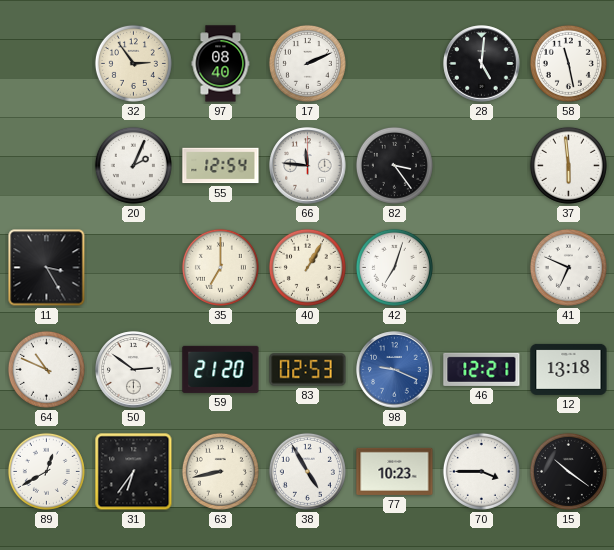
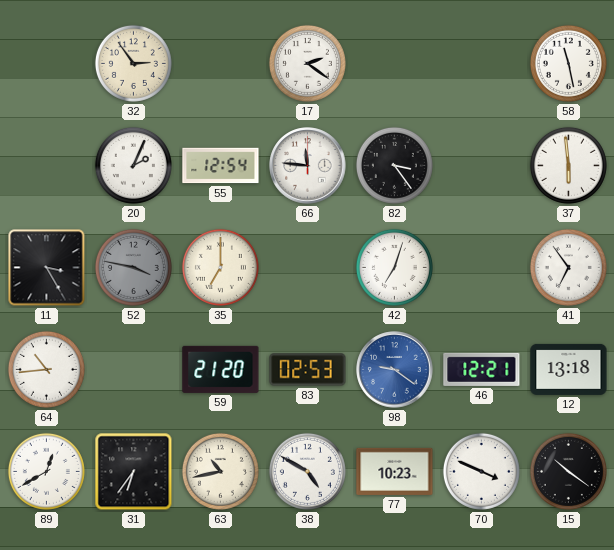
97: 08:40 -> none
17: 2:11 -> 2:21
28: 5:01 -> none
52: none -> 3:47
40: 1:05 -> none
41: 6:49 -> 6:54
64: 10:49 -> 10:44
50: 2:51 -> none
98: 9:19 -> 9:21
63: 8:43 -> 10:43
38: 4:55 -> 4:50
70: 3:45 -> 3:49
